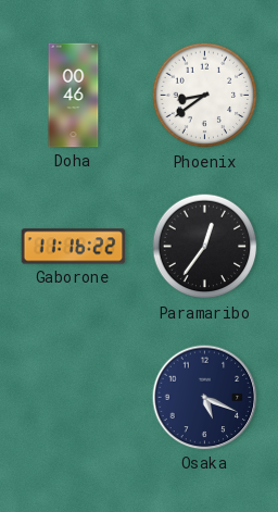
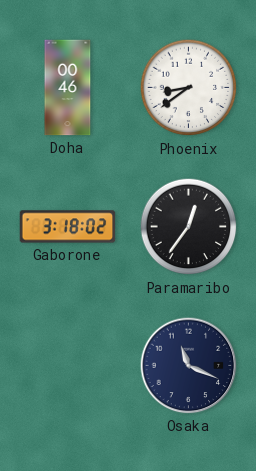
Gaborone: 11:16 -> 3:18
Osaka: 5:19 -> 11:19
